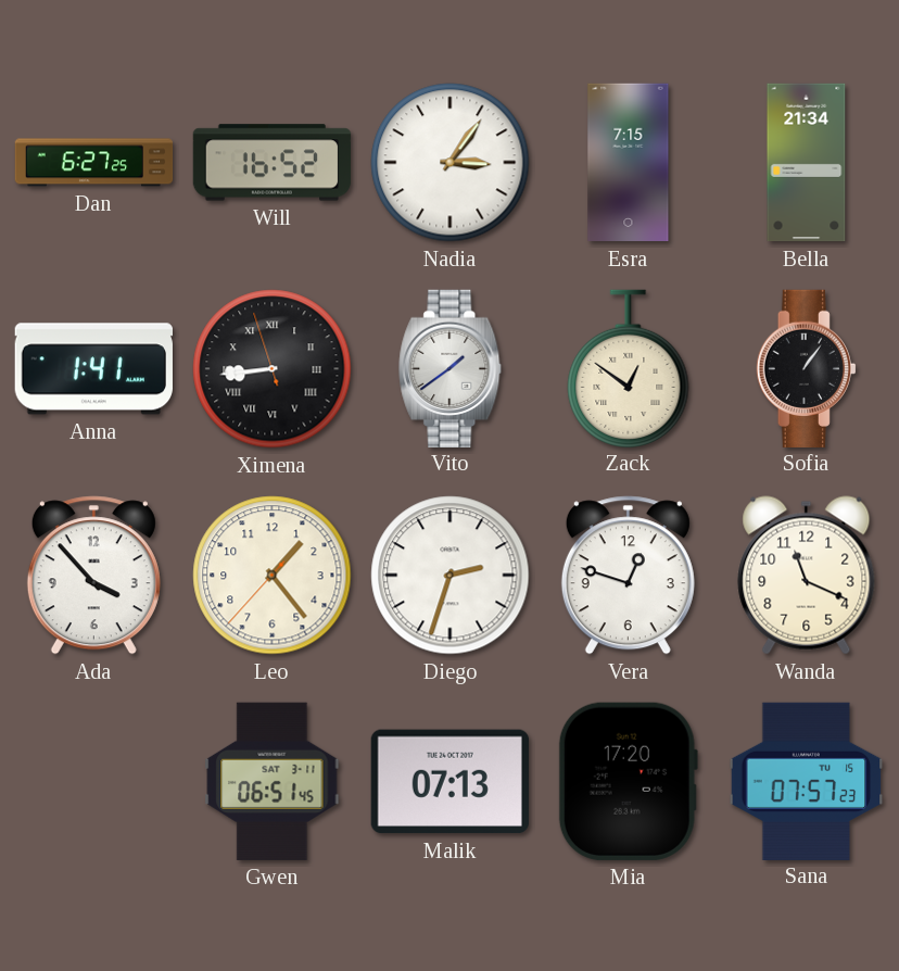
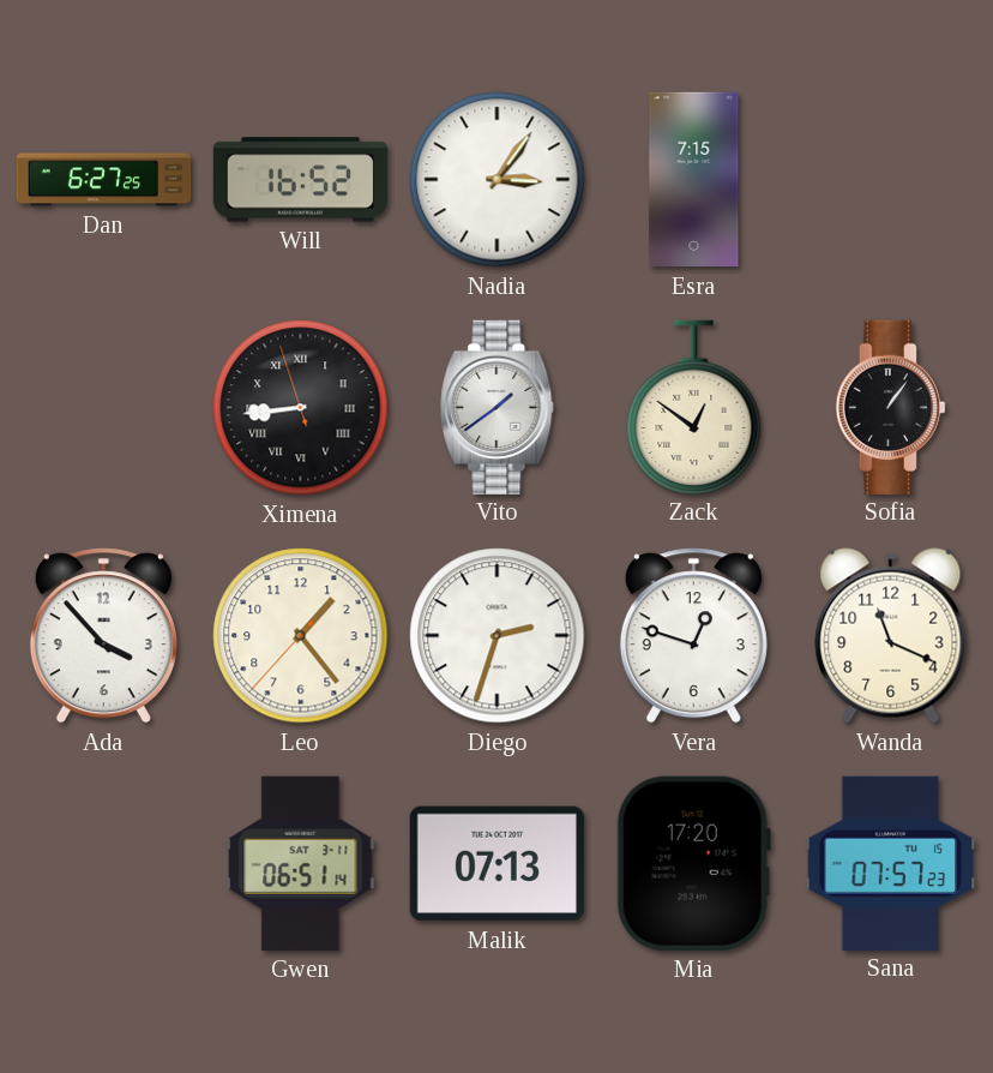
Bella: 21:34 -> none
Anna: 1:41 -> none
Gwen: 06:51:45 -> 06:51:14
